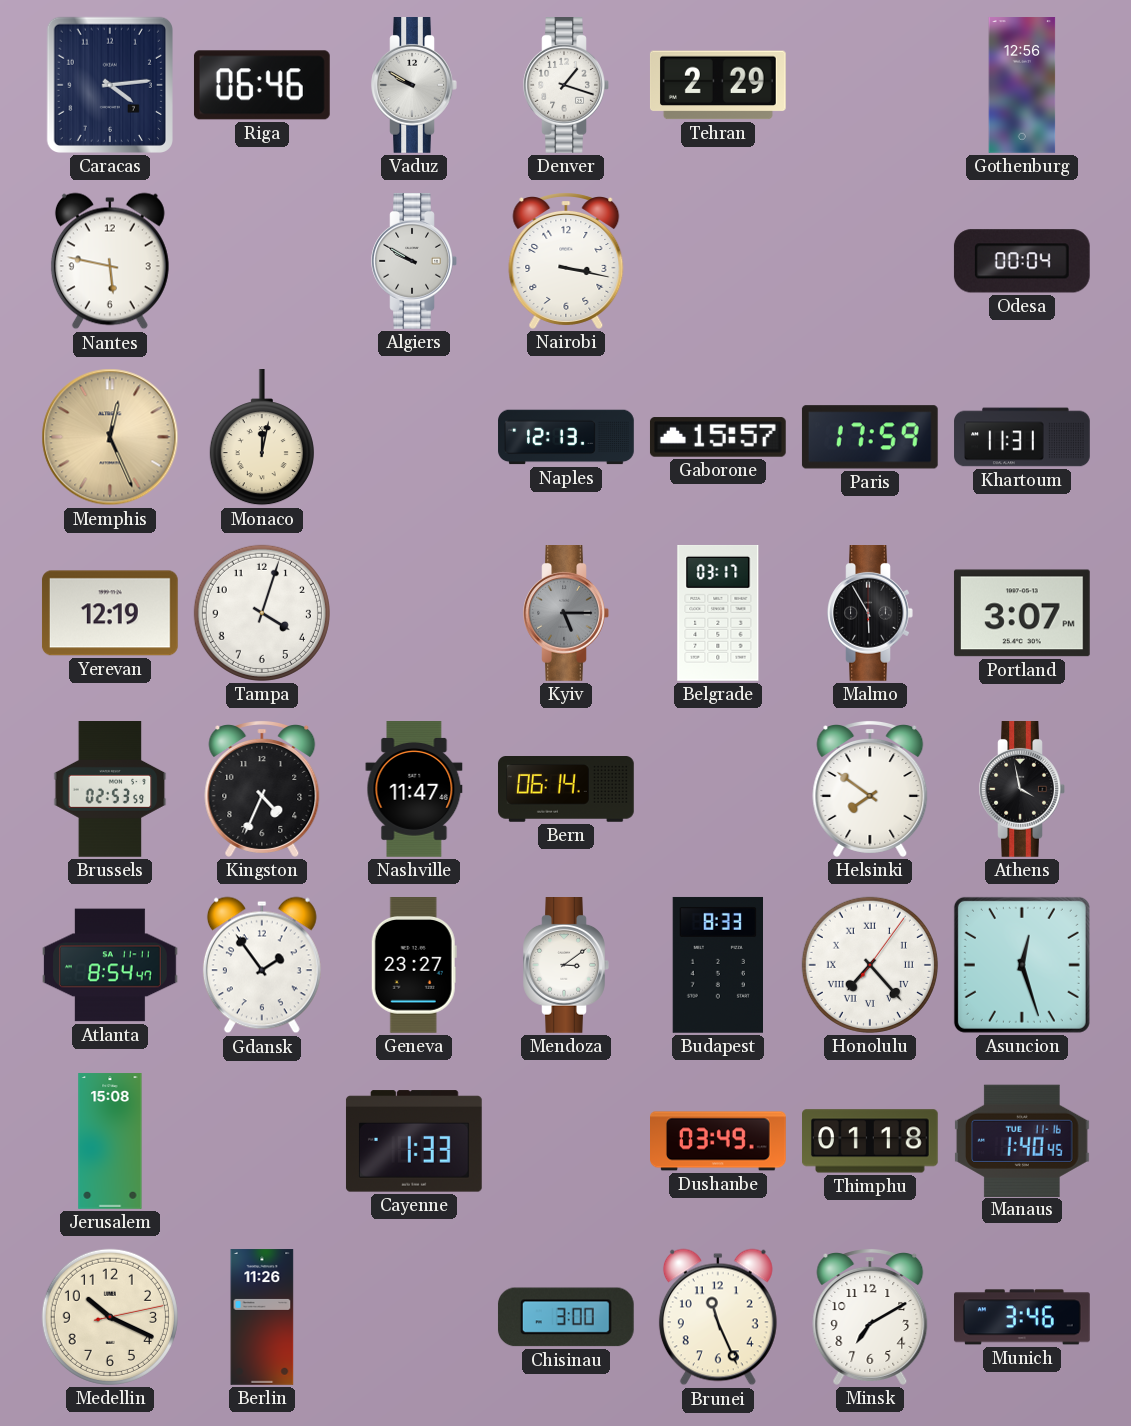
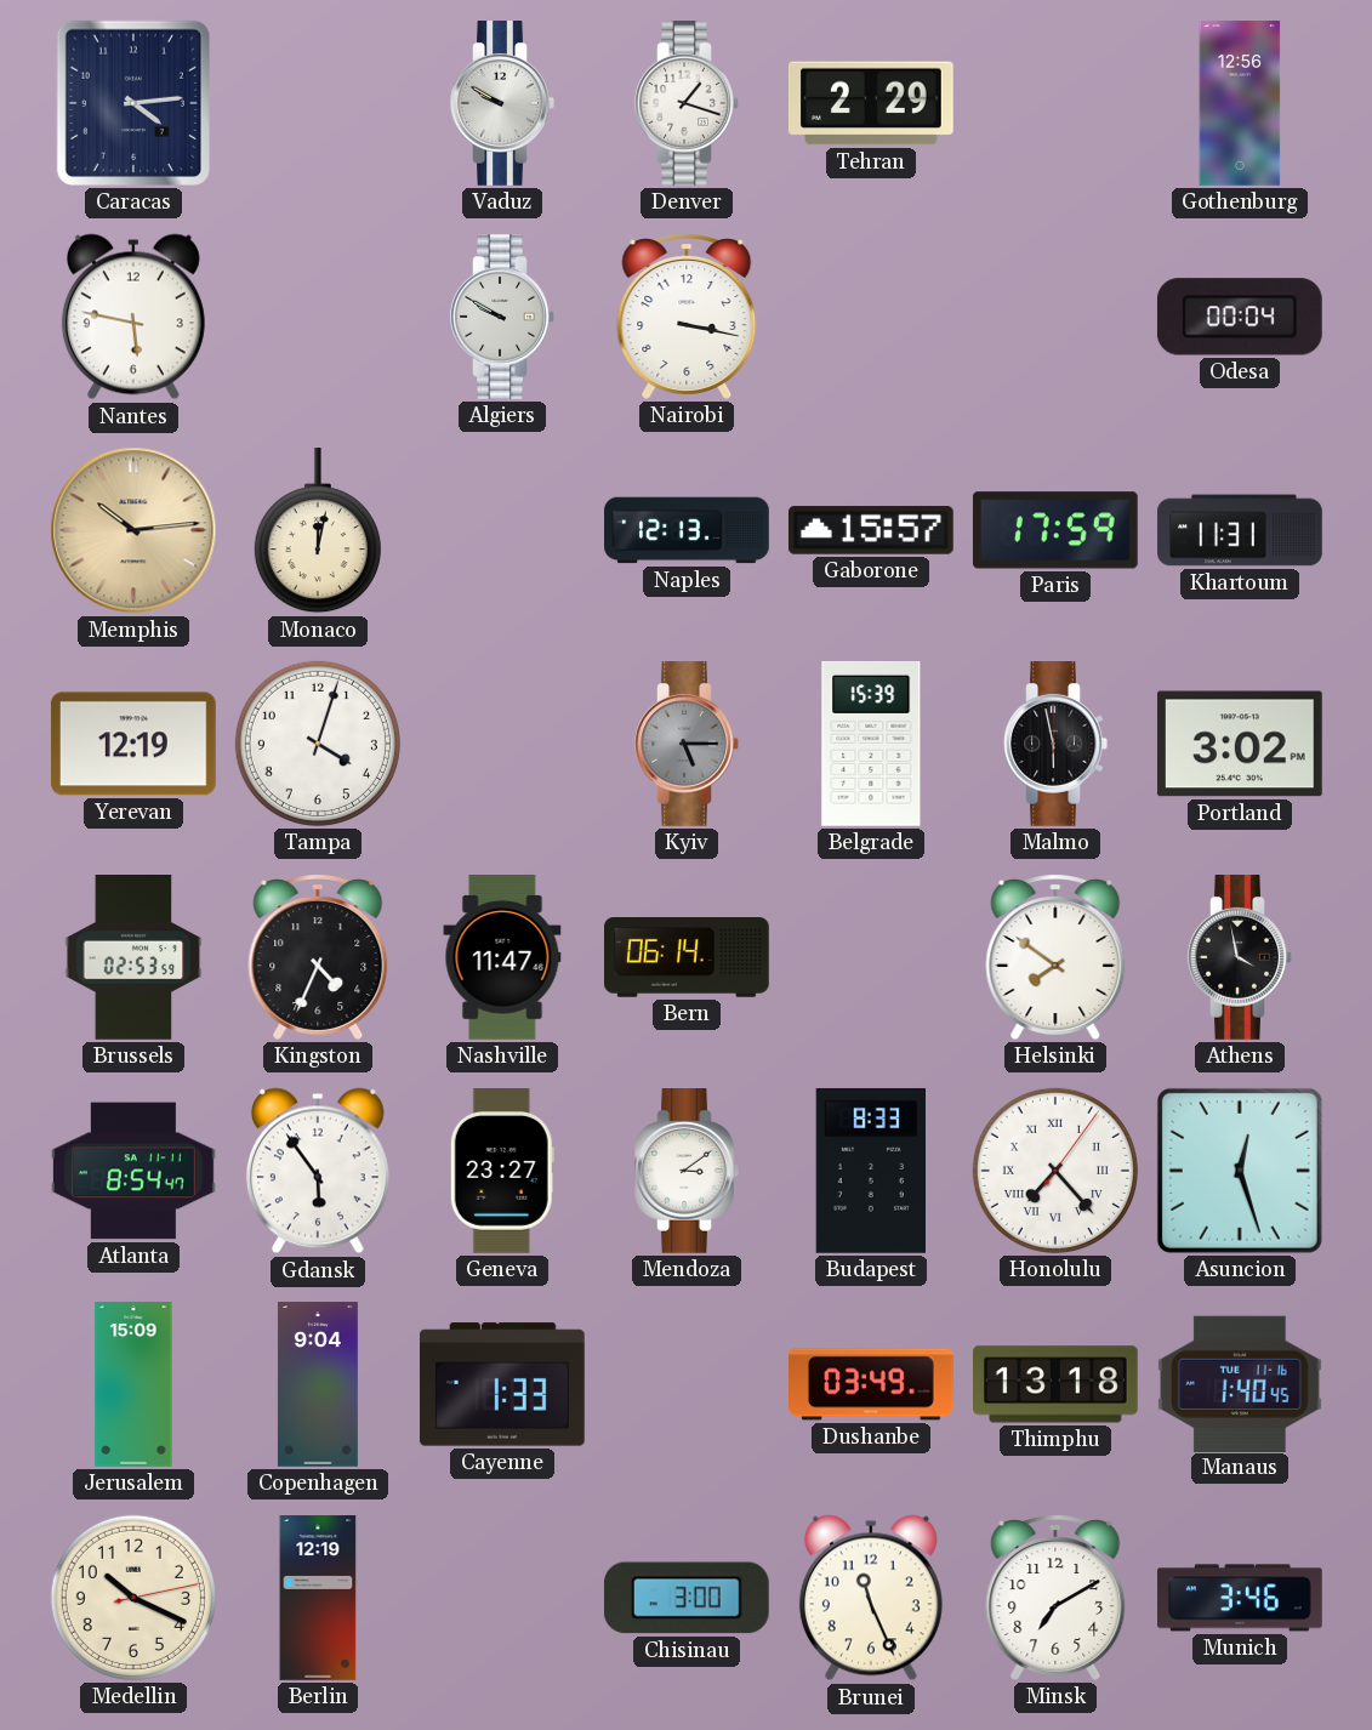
Riga: 06:46 -> none
Memphis: 12:26 -> 10:14
Belgrade: 03:17 -> 15:39
Malmo: 5:55 -> 5:58
Portland: 3:07 -> 3:02
Gdansk: 1:54 -> 5:54
Jerusalem: 15:08 -> 15:09
Copenhagen: none -> 9:04
Thimphu: 01:18 -> 13:18
Berlin: 11:26 -> 12:19
